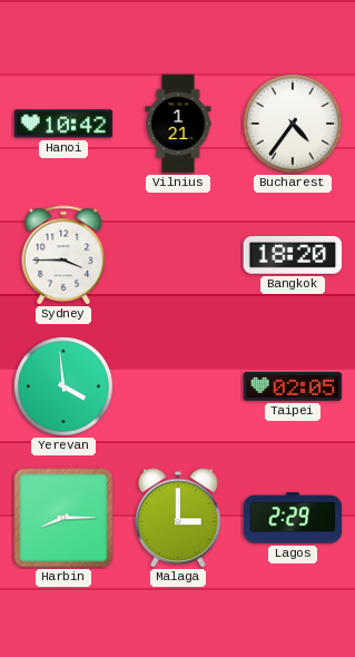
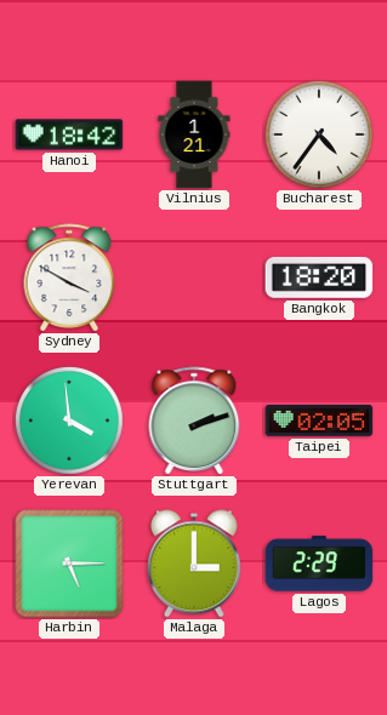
Hanoi: 10:42 -> 18:42
Sydney: 3:45 -> 3:50
Stuttgart: none -> 2:12
Harbin: 8:15 -> 5:15
